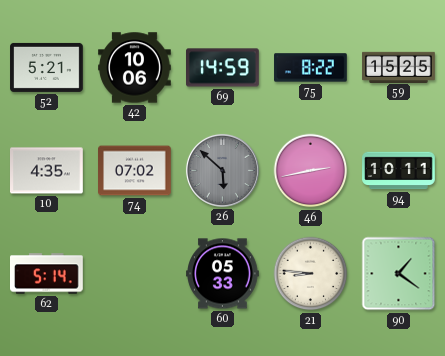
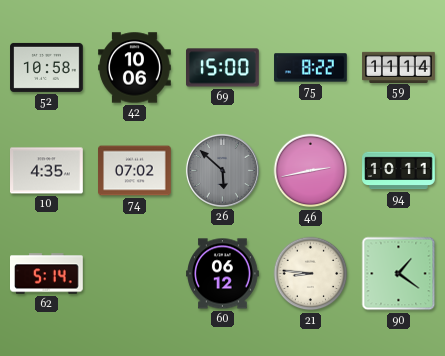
52: 5:21 -> 10:58
69: 14:59 -> 15:00
59: 15:25 -> 11:14
60: 05:33 -> 06:12
